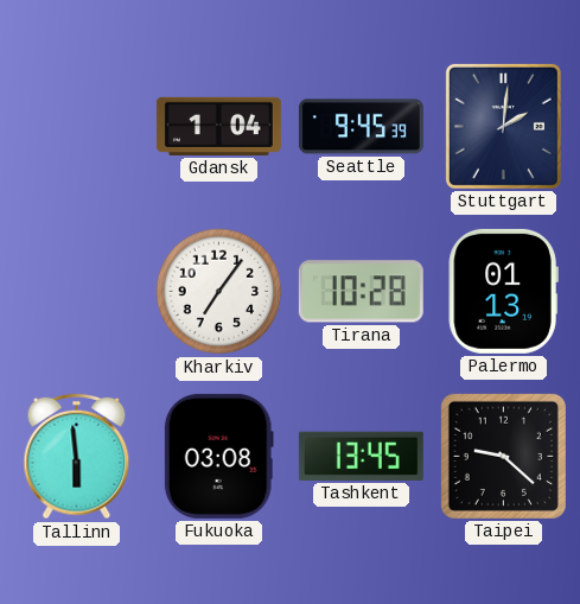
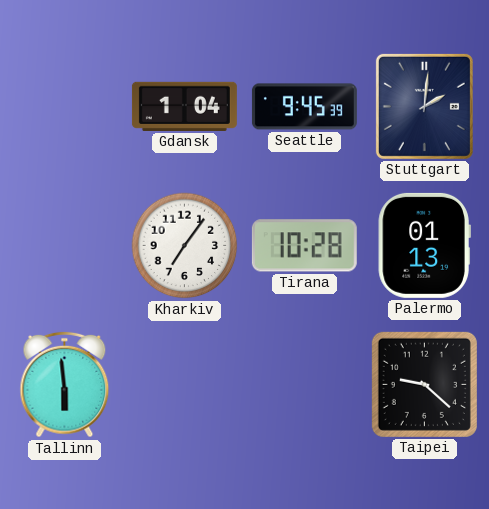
Fukuoka: 03:08 -> none
Tashkent: 13:45 -> none
